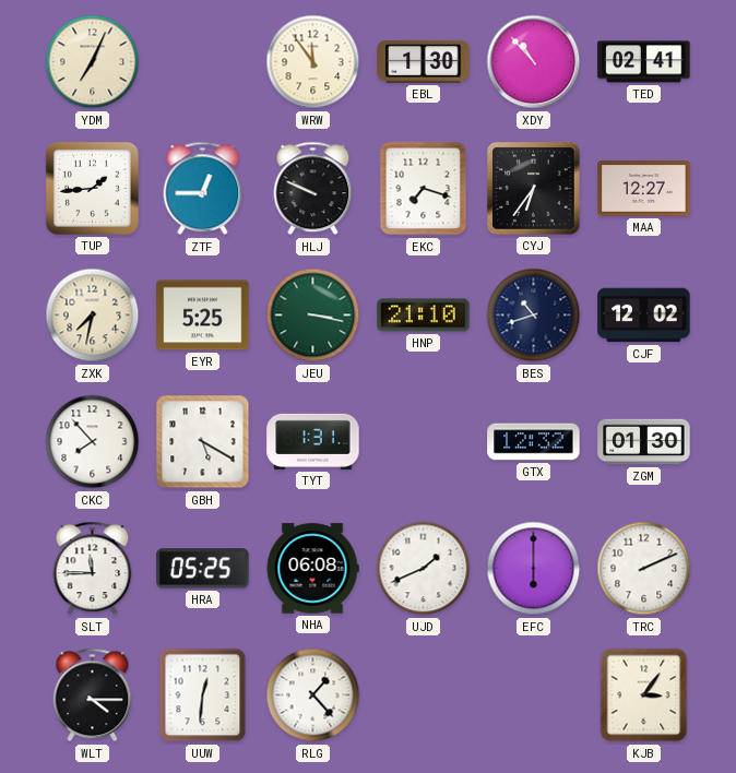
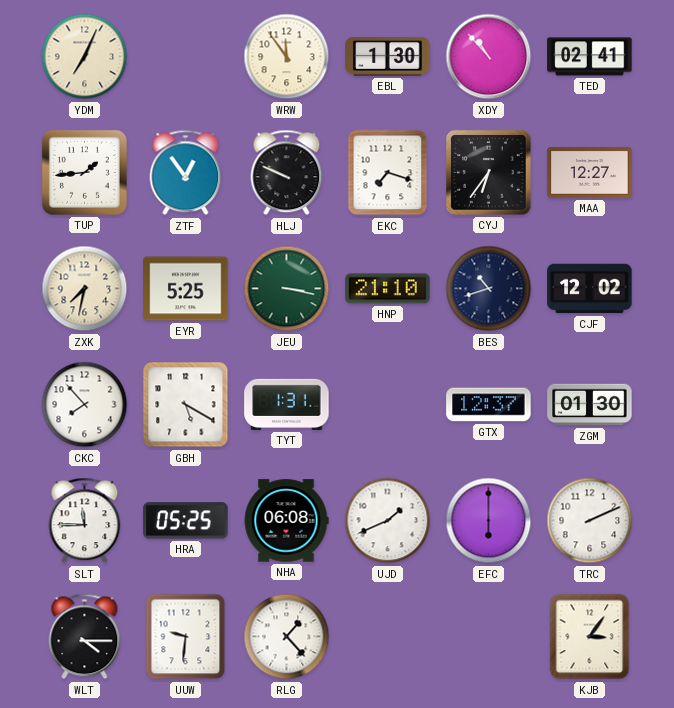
ZTF: 12:45 -> 12:54
GTX: 12:32 -> 12:37
UUW: 12:31 -> 9:31
